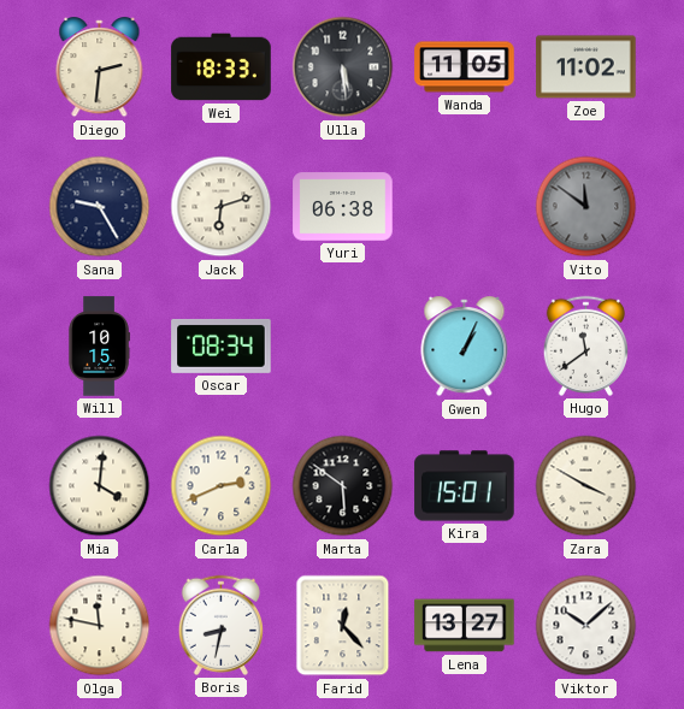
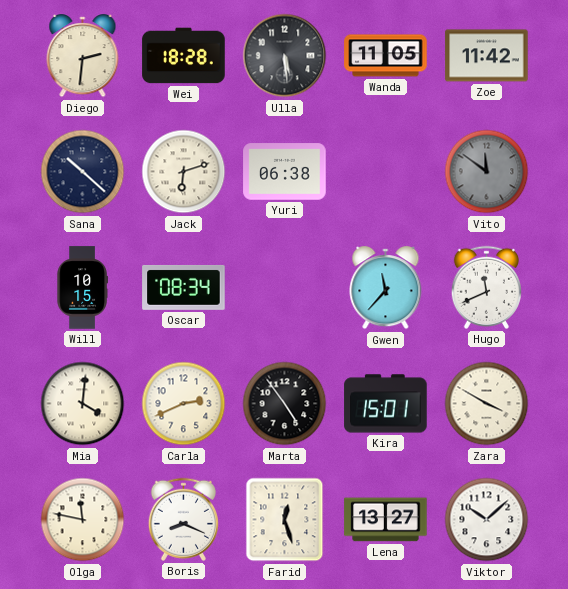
Wei: 18:33 -> 18:28
Zoe: 11:02 -> 11:42
Sana: 9:25 -> 10:22
Gwen: 1:04 -> 11:37
Hugo: 11:39 -> 11:41
Marta: 5:51 -> 4:54
Boris: 8:32 -> 8:19
Farid: 12:23 -> 12:27
